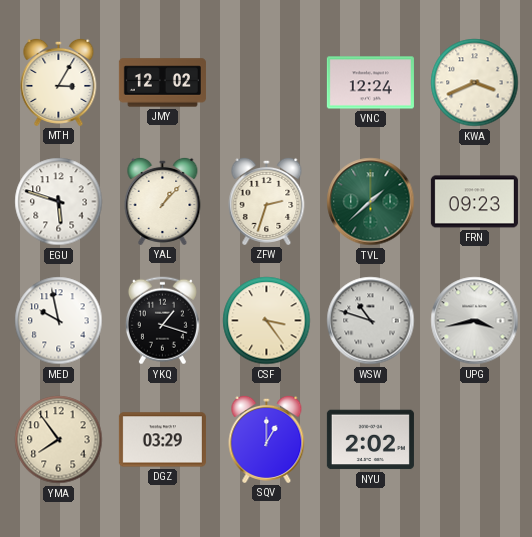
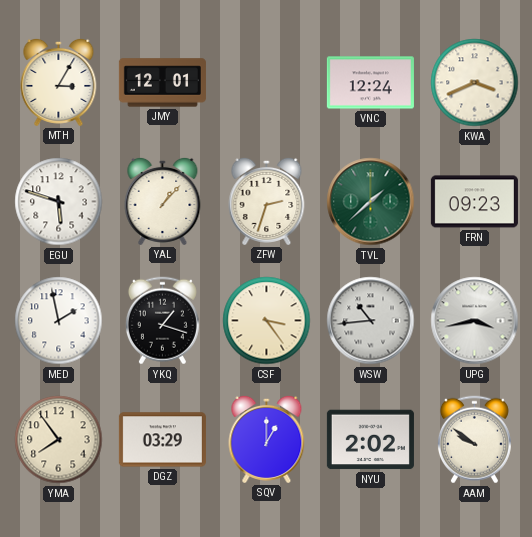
JMY: 12:02 -> 12:01
MED: 9:58 -> 1:58
WSW: 10:48 -> 10:44
AAM: none -> 9:51
